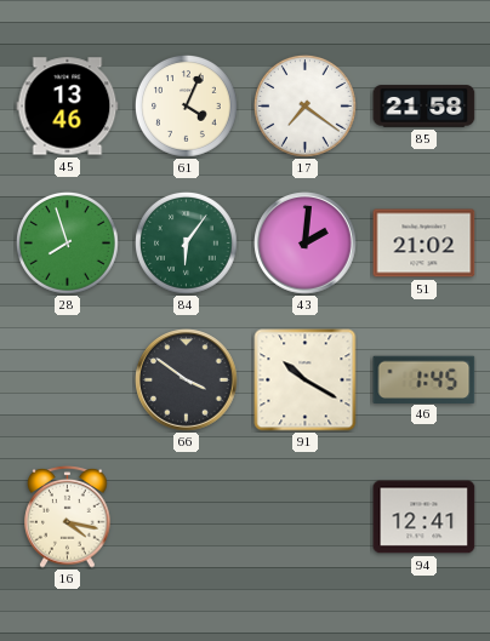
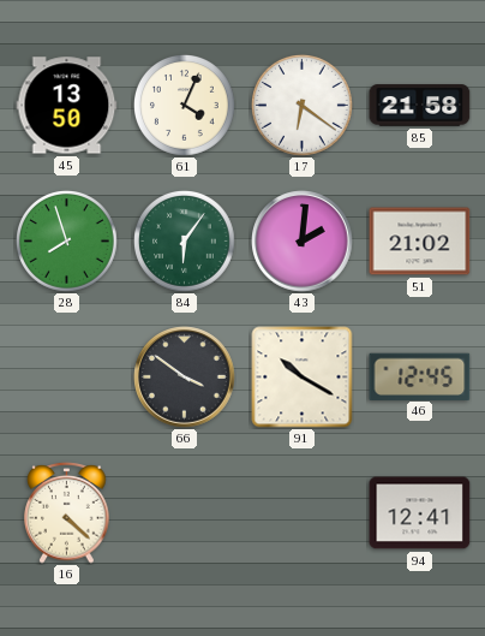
45: 13:46 -> 13:50
17: 7:21 -> 6:21
46: 1:45 -> 12:45
16: 4:17 -> 4:22
